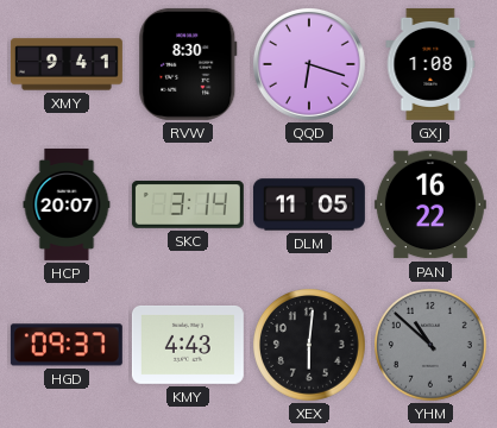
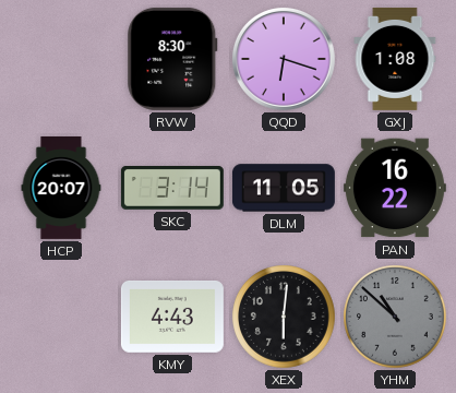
XMY: 9:41 -> none
HGD: 09:37 -> none
